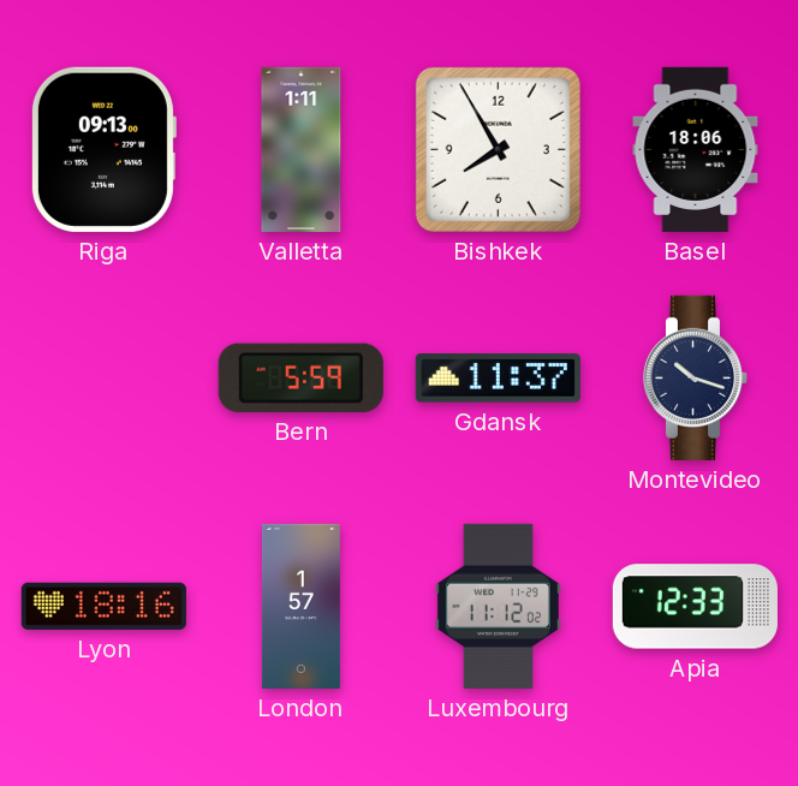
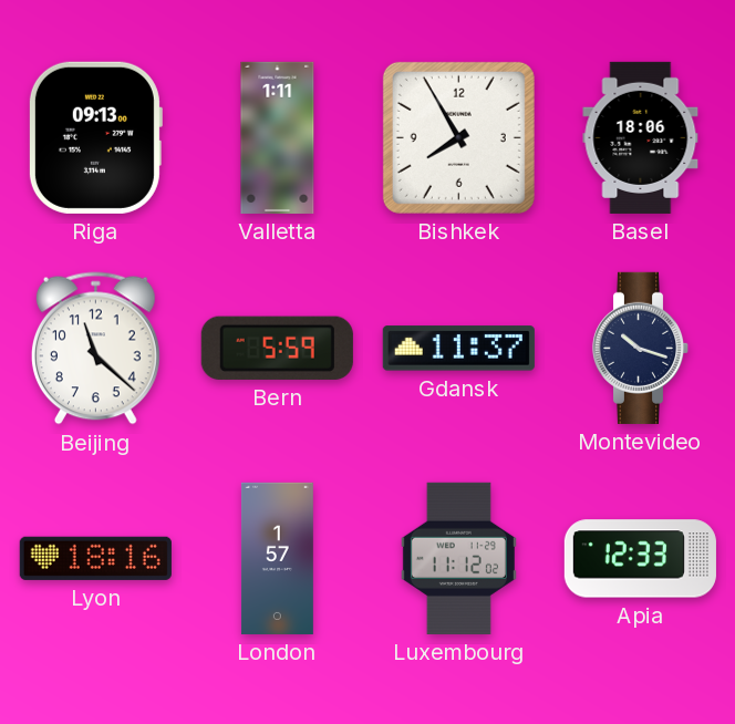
Beijing: none -> 11:22
